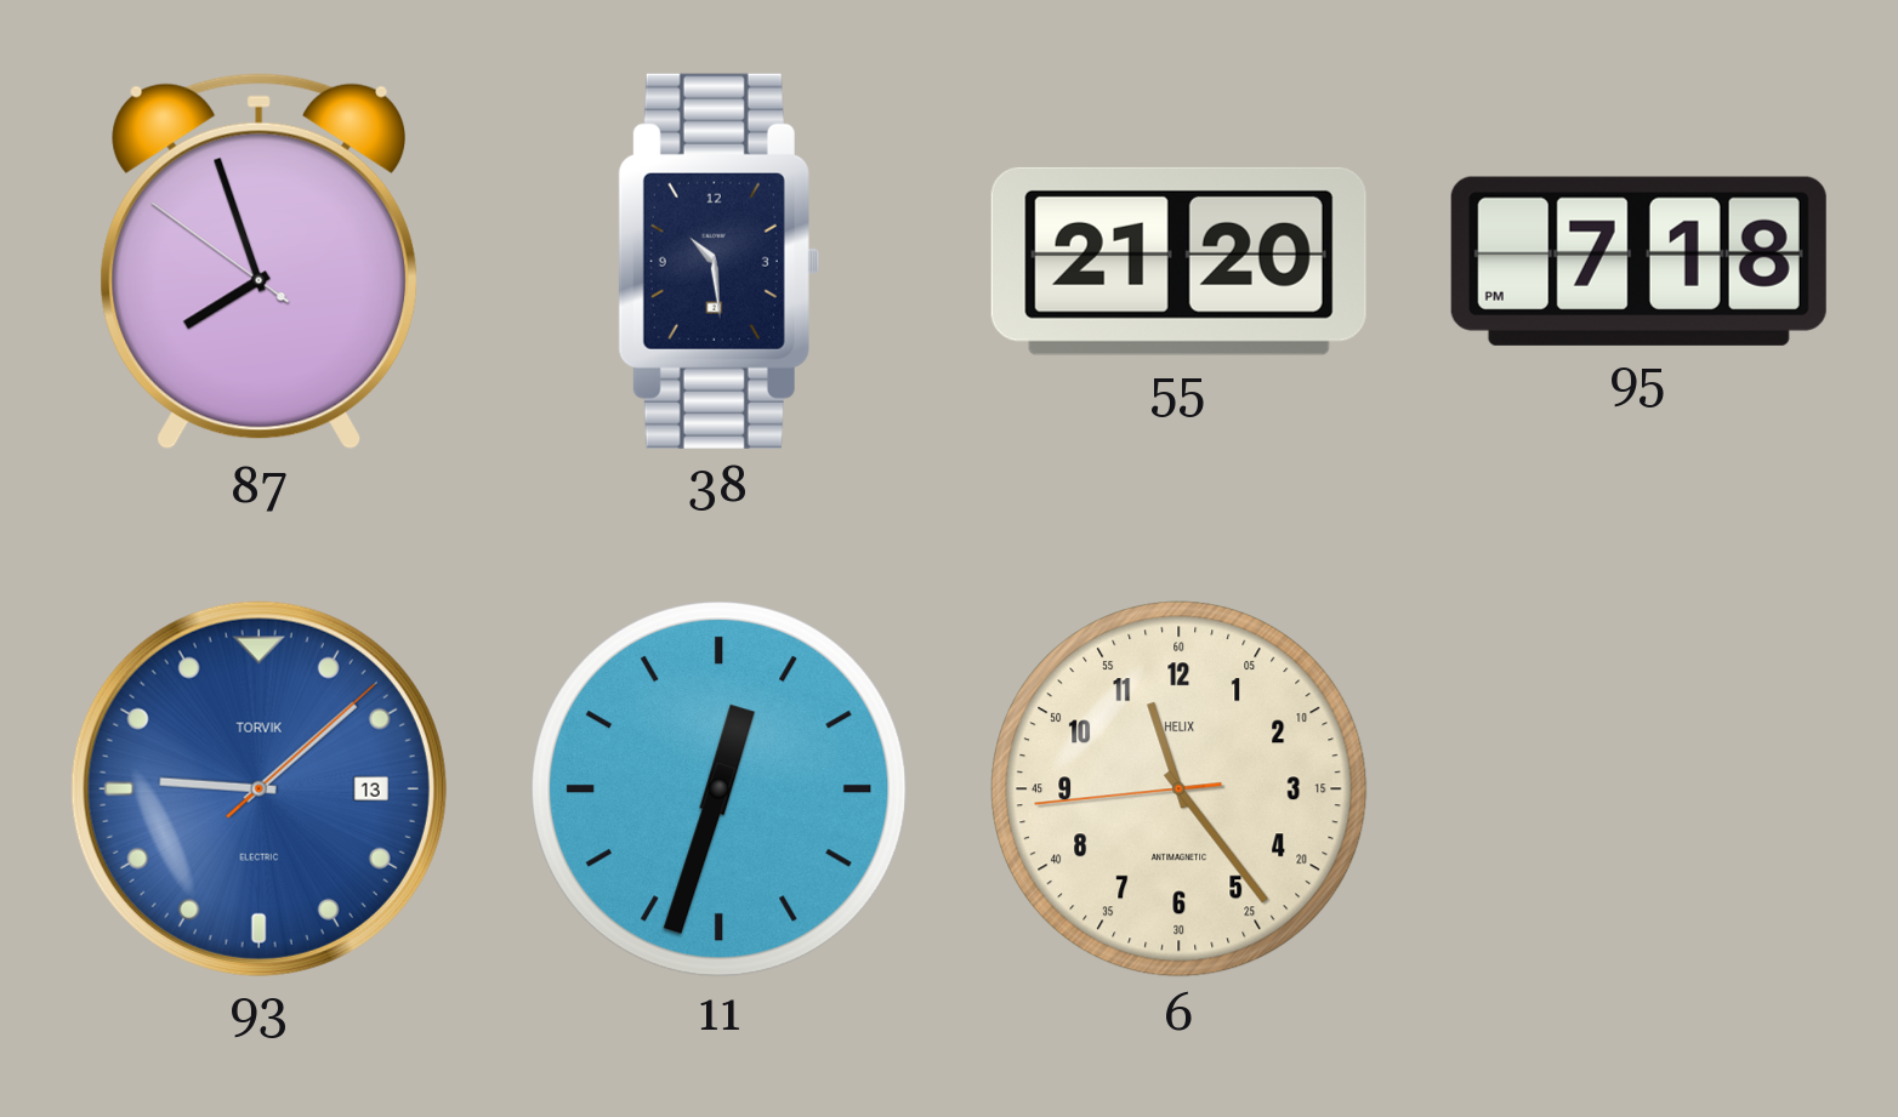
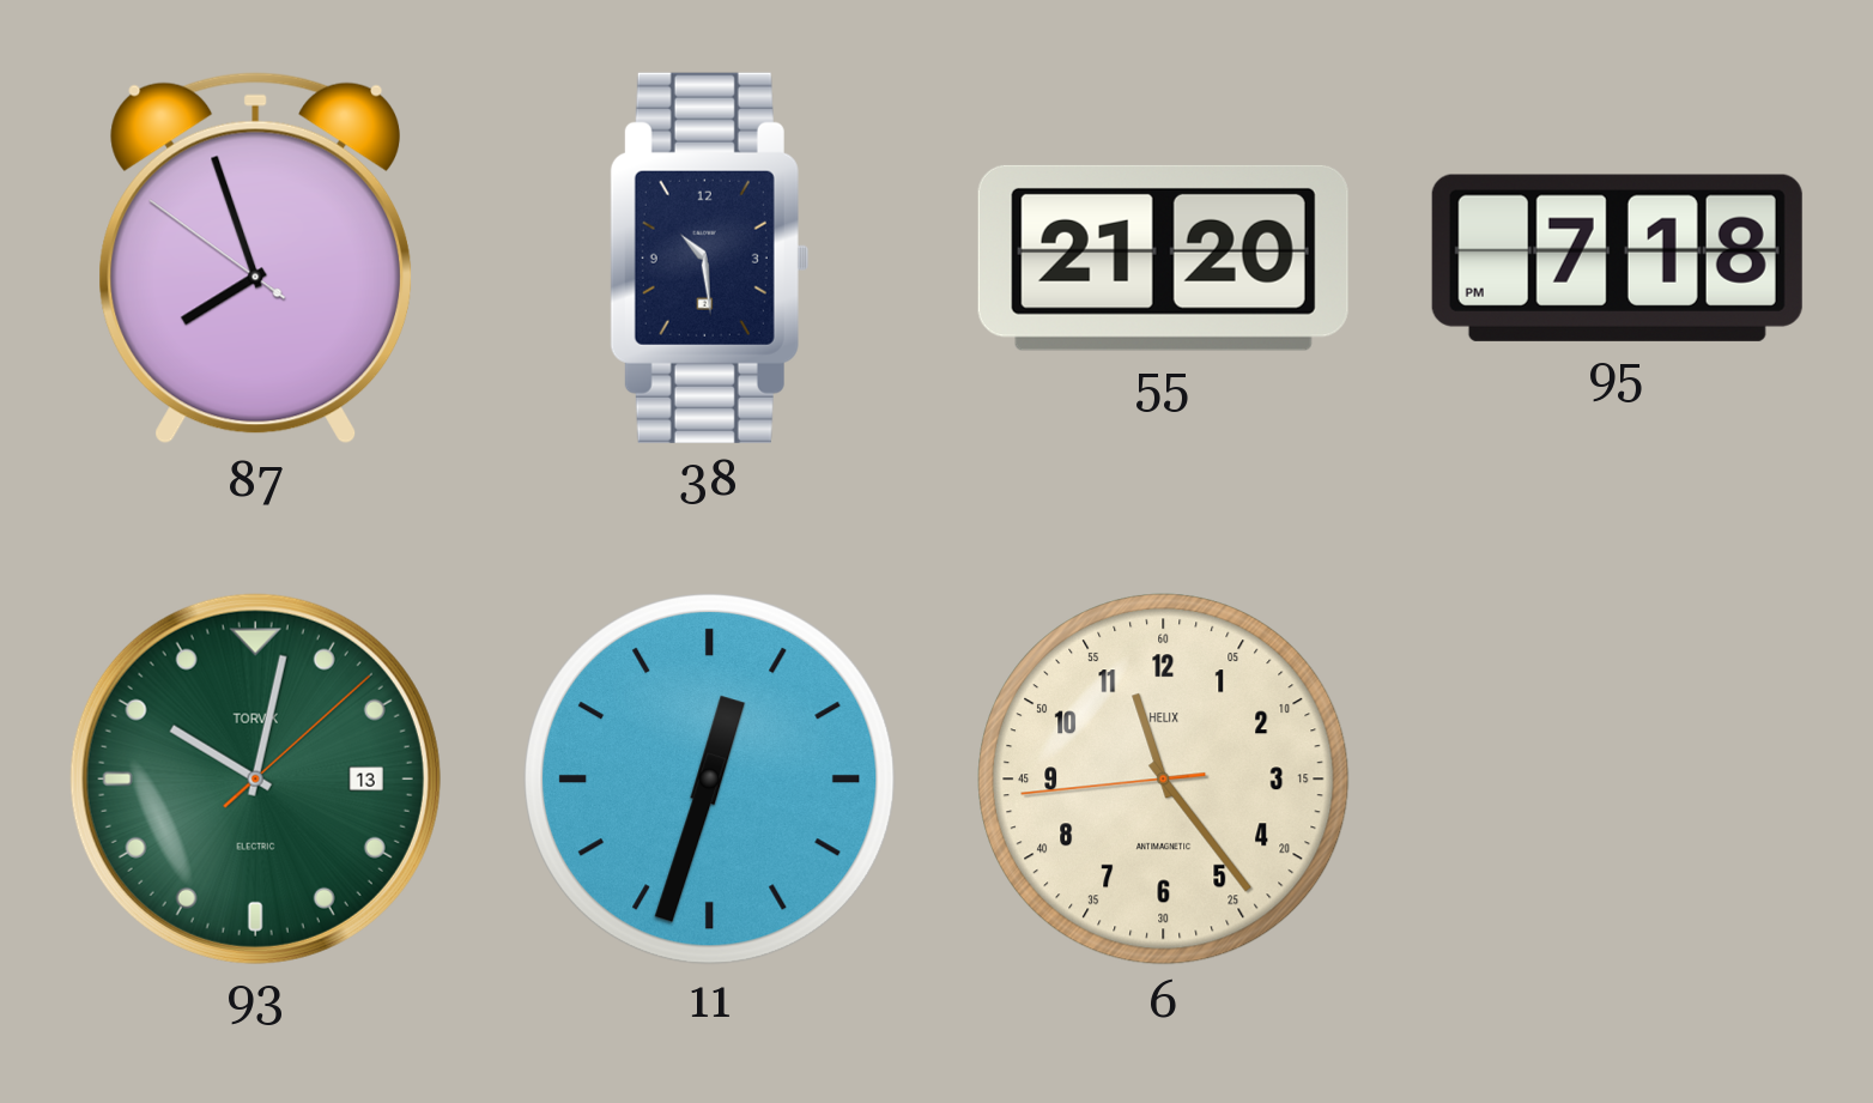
93: 9:08 -> 10:02
93 dial: blue -> green
